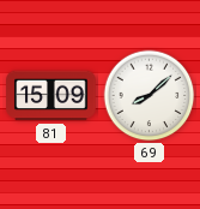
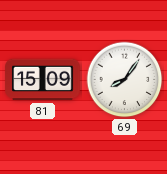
69: 8:08 -> 8:06
